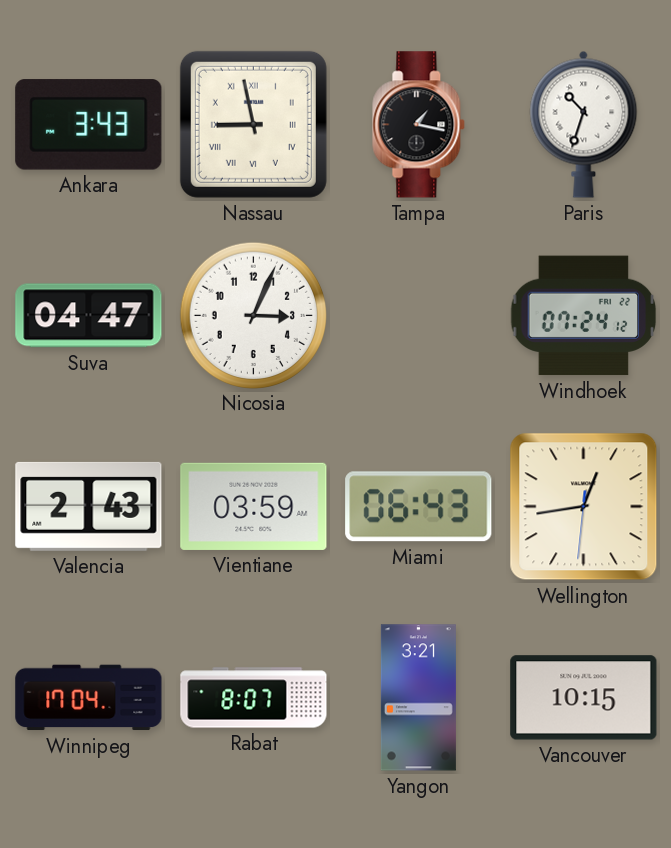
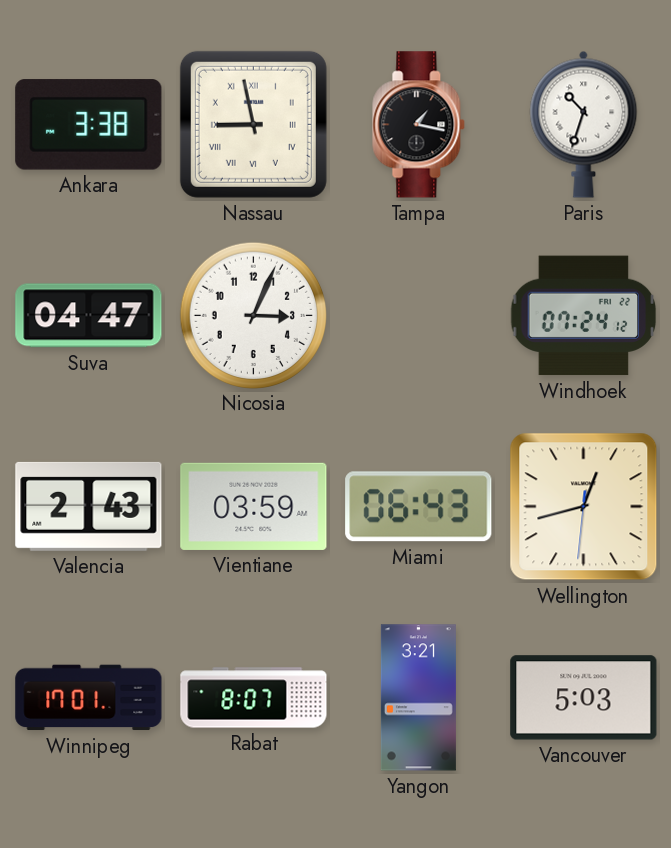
Ankara: 3:43 -> 3:38
Wellington: 12:43 -> 12:42
Winnipeg: 17:04 -> 17:01
Vancouver: 10:15 -> 5:03
